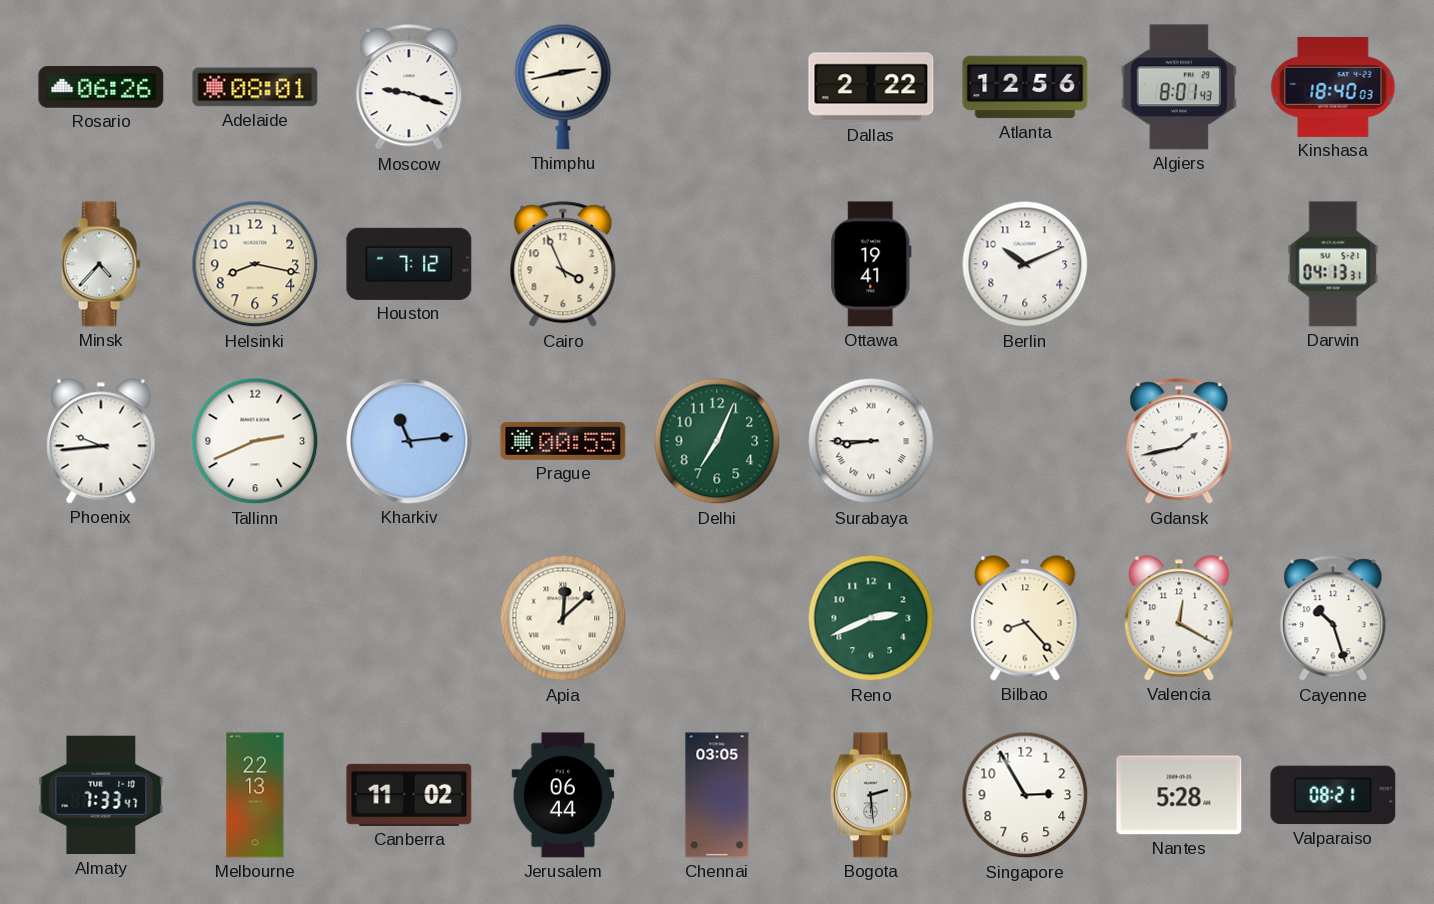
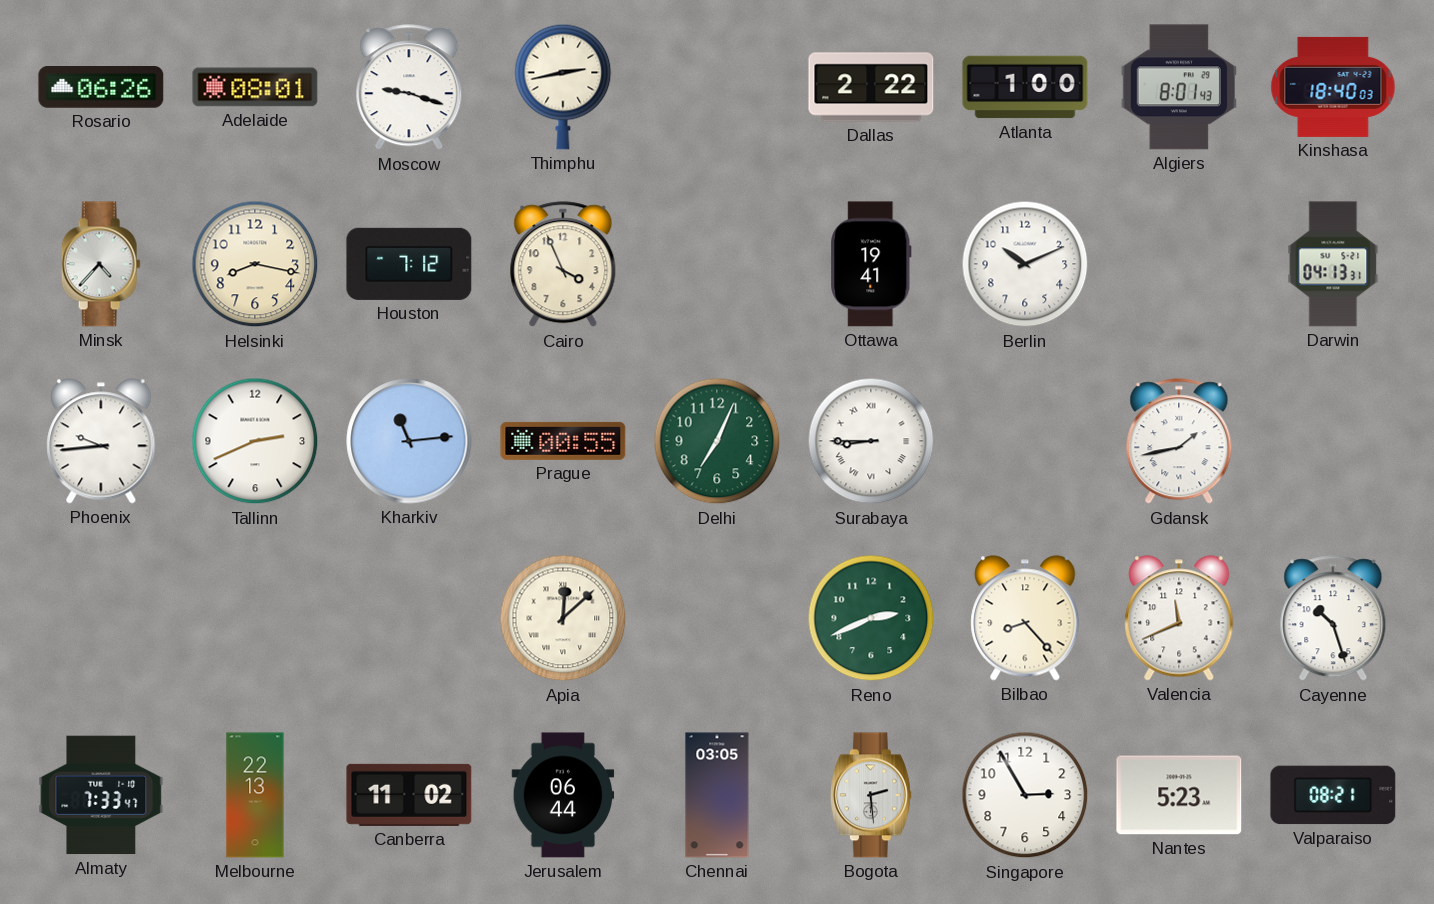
Atlanta: 12:56 -> 1:00
Valencia: 12:20 -> 11:41
Nantes: 5:28 -> 5:23
